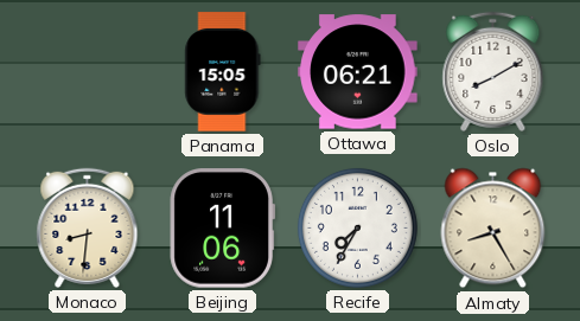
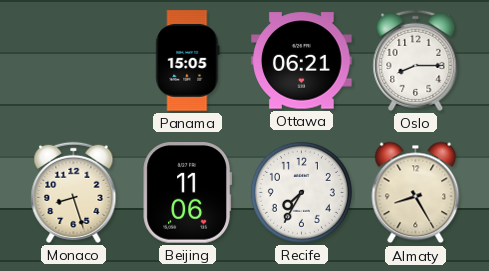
Oslo: 8:10 -> 8:15
Monaco: 8:31 -> 8:27
